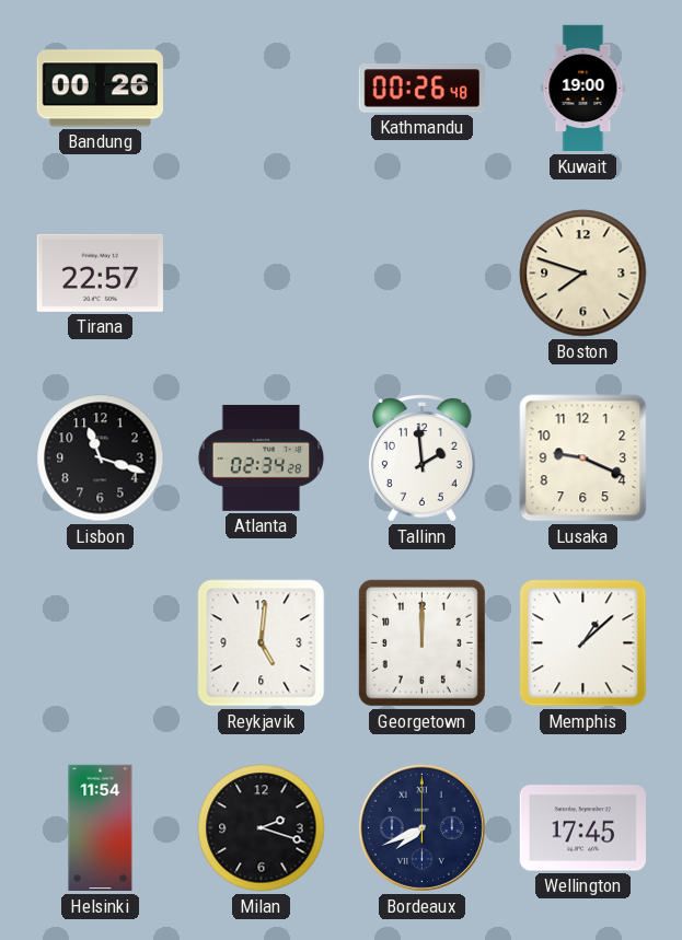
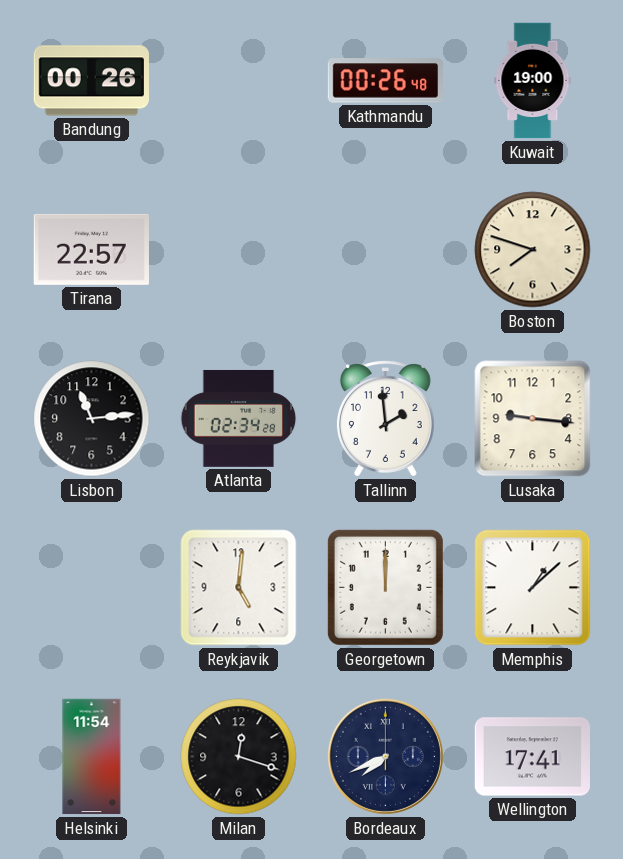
Lisbon: 11:18 -> 11:14
Lusaka: 9:19 -> 9:16
Milan: 2:18 -> 12:18
Wellington: 17:45 -> 17:41
